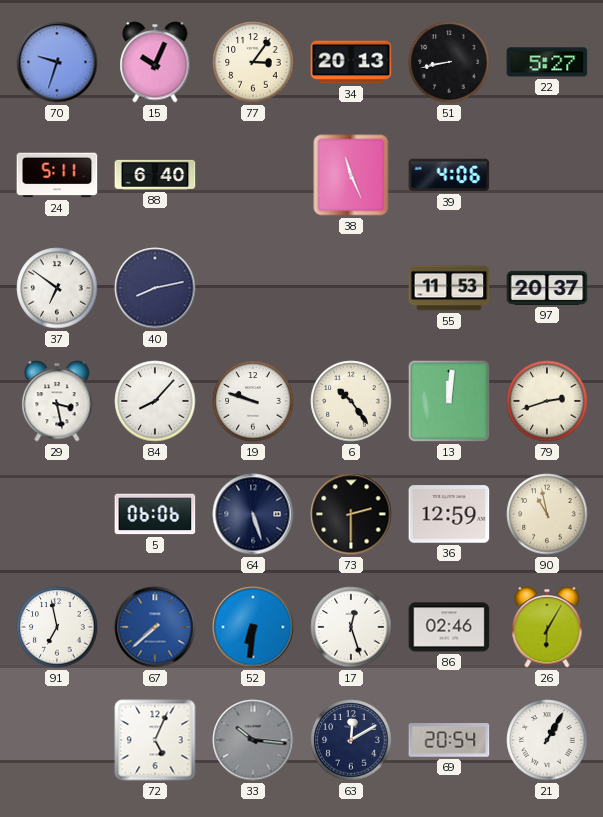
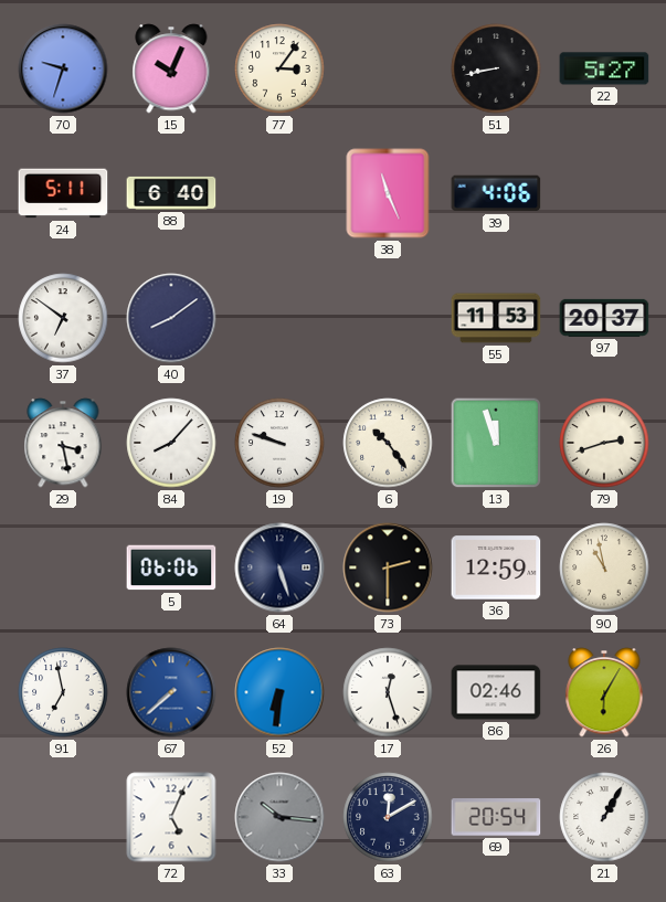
34: 20:13 -> none
40: 8:13 -> 8:09
13: 12:01 -> 11:57
